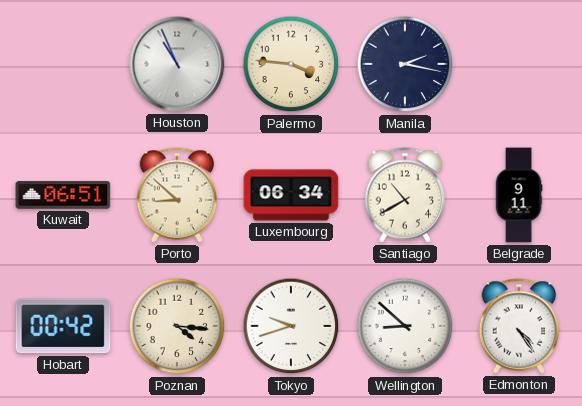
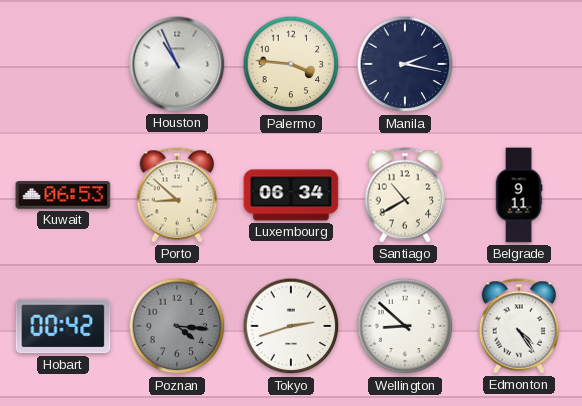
Kuwait: 06:51 -> 06:53
Poznan dial: cream -> grey
Tokyo: 9:42 -> 2:42
